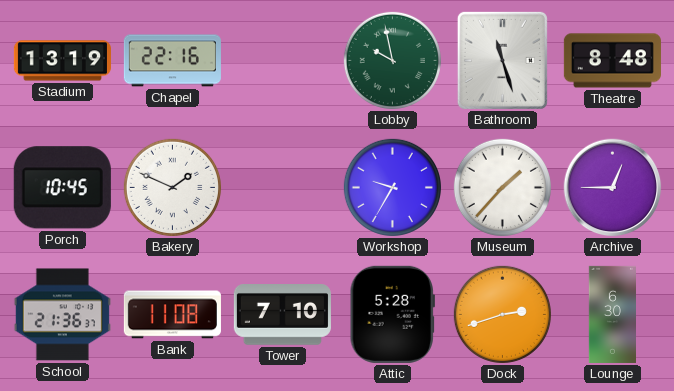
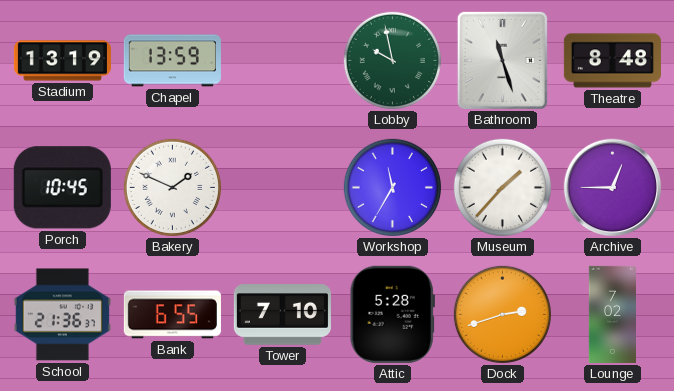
Chapel: 22:16 -> 13:59
Workshop: 9:35 -> 11:35
Bank: 11:08 -> 6:55
Lounge: 6:30 -> 7:02
